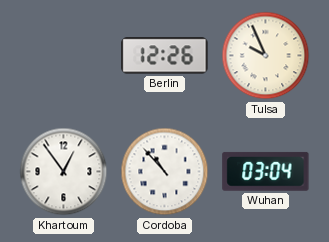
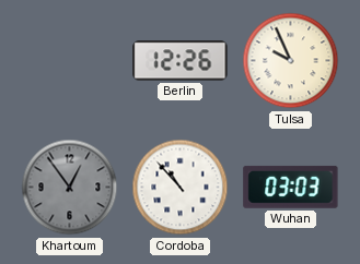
Khartoum dial: white -> grey
Wuhan: 03:04 -> 03:03
